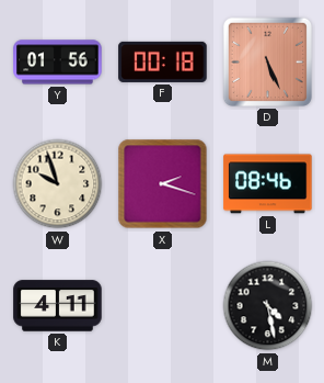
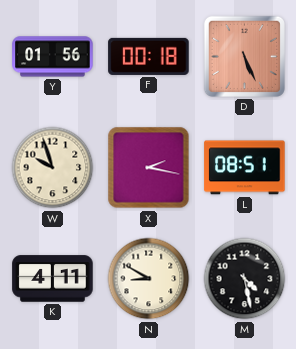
X: 2:18 -> 2:17
L: 08:46 -> 08:51
N: none -> 8:50
